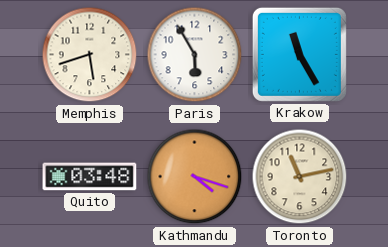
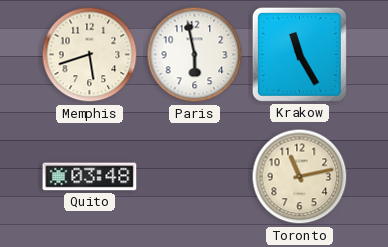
Paris: 5:55 -> 5:58
Kathmandu: 4:18 -> none
